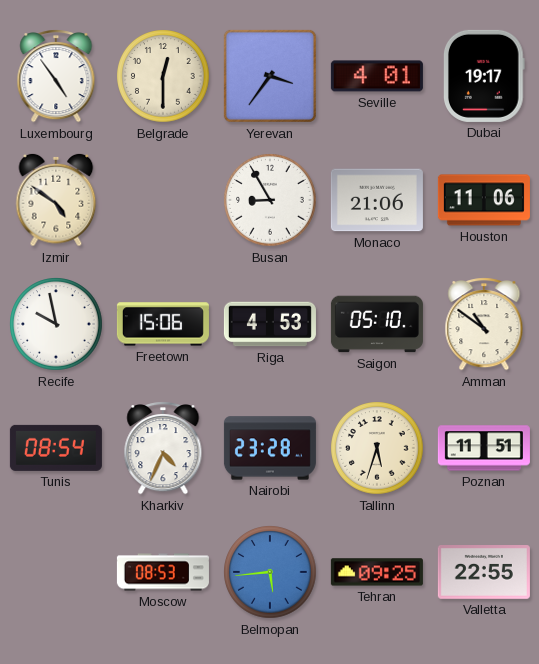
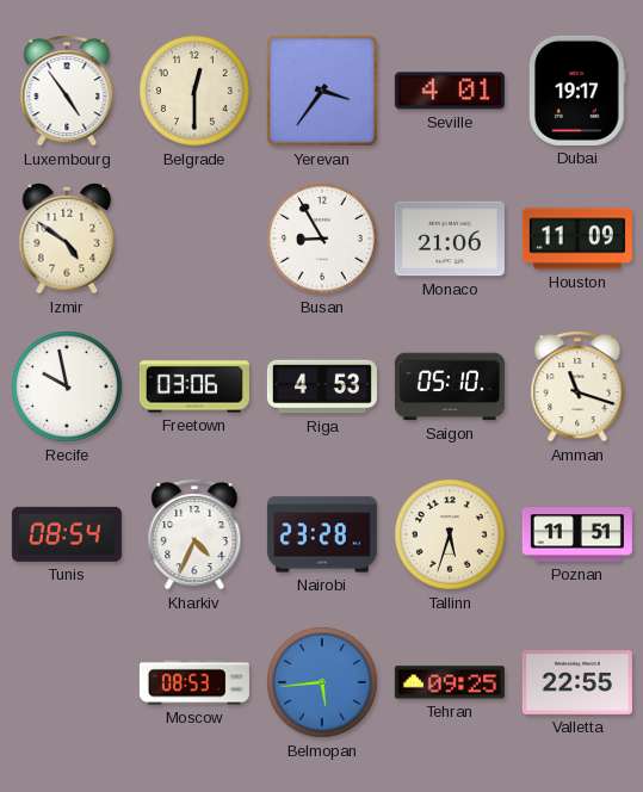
Houston: 11:06 -> 11:09
Freetown: 15:06 -> 03:06
Amman: 10:51 -> 11:18
